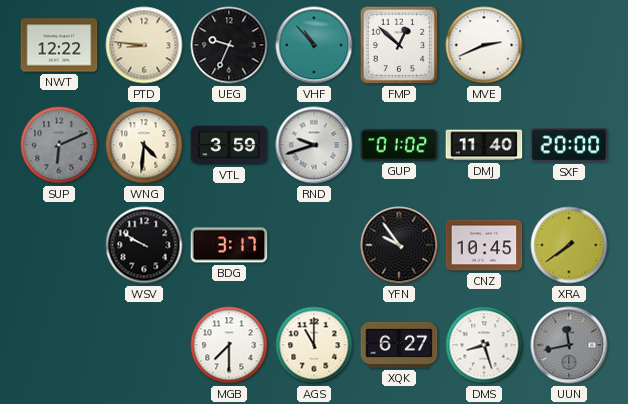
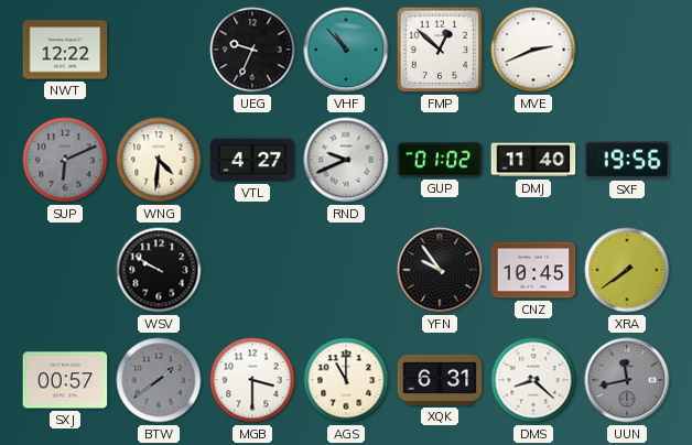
PTD: 8:46 -> none
VTL: 3:59 -> 4:27
RND: 9:42 -> 9:41
SXF: 20:00 -> 19:56
BDG: 3:17 -> none
SXJ: none -> 00:57
BTW: none -> 1:39
MGB: 7:30 -> 3:30
XQK: 6:27 -> 6:31
DMS: 8:27 -> 8:22
